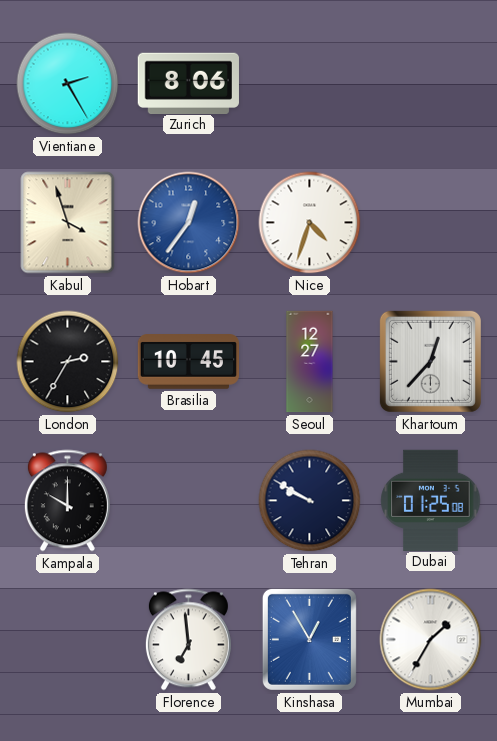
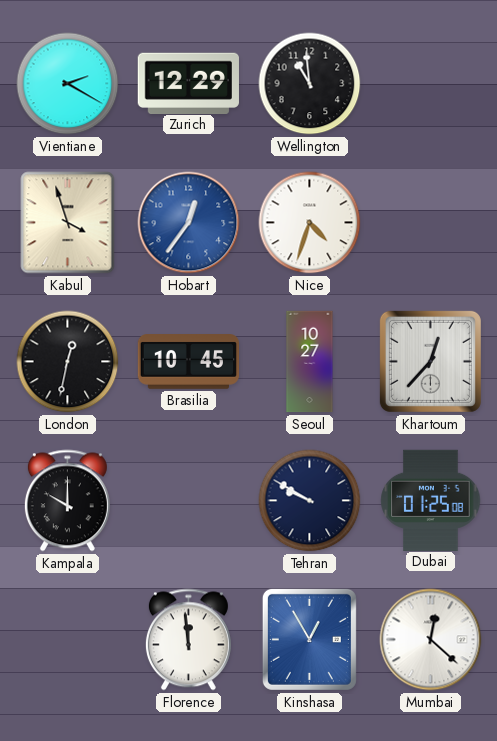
Vientiane: 2:25 -> 2:20
Zurich: 8:06 -> 12:29
Wellington: none -> 10:59
London: 2:35 -> 12:32
Seoul: 12:27 -> 10:27
Florence: 6:59 -> 11:59
Mumbai: 1:35 -> 12:22
